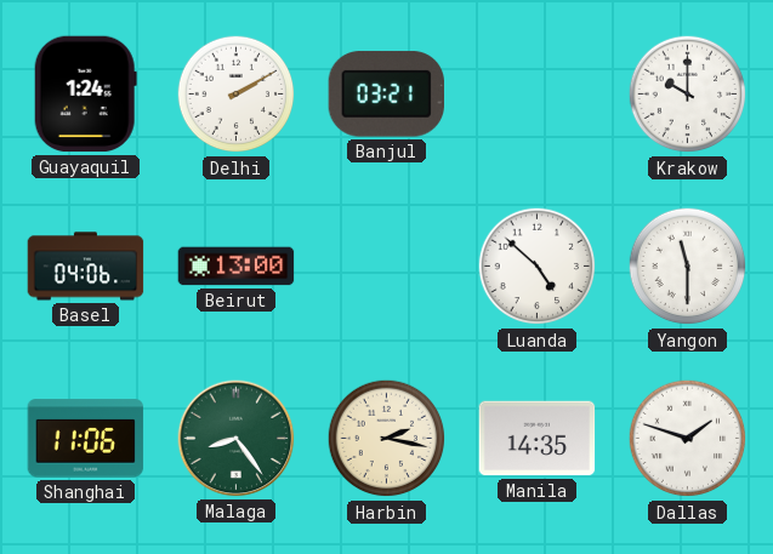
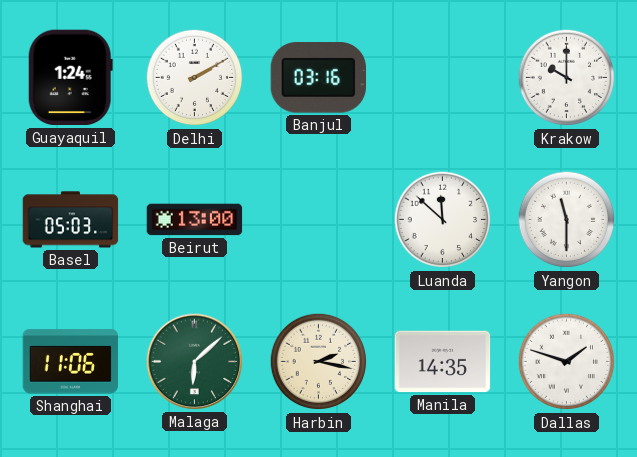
Banjul: 03:21 -> 03:16
Basel: 04:06 -> 05:03
Luanda: 4:52 -> 11:52
Malaga: 8:24 -> 6:08
